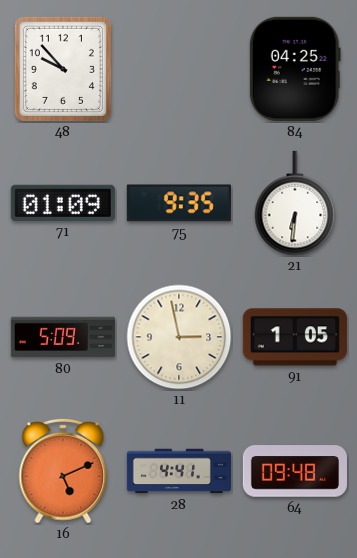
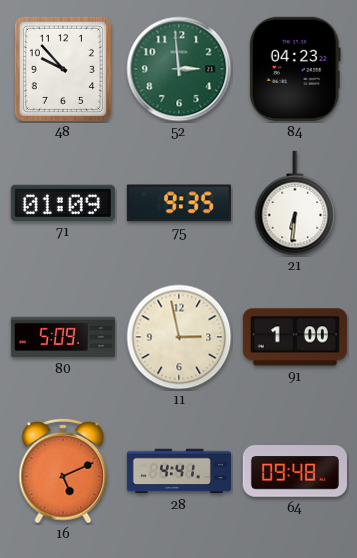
52: none -> 2:59
84: 04:25 -> 04:23
91: 1:05 -> 1:00
